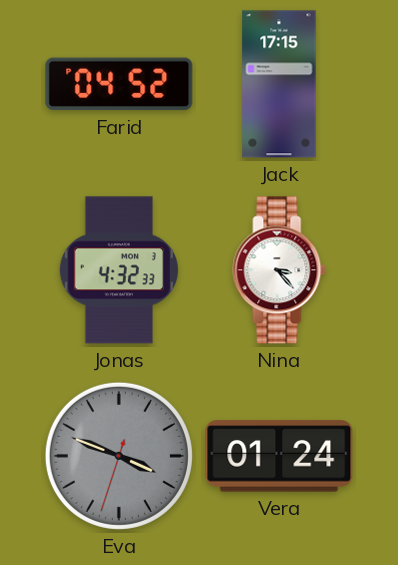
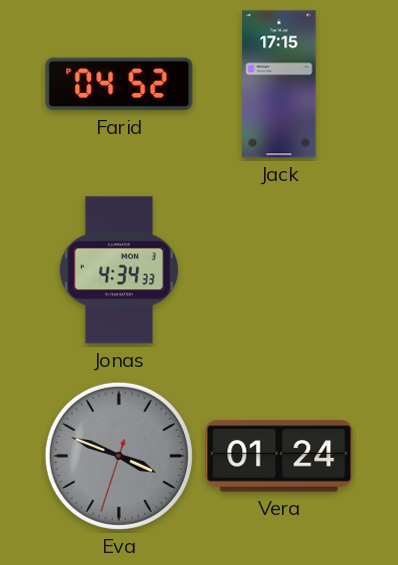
Jonas: 4:32 -> 4:34
Nina: 3:23 -> none
